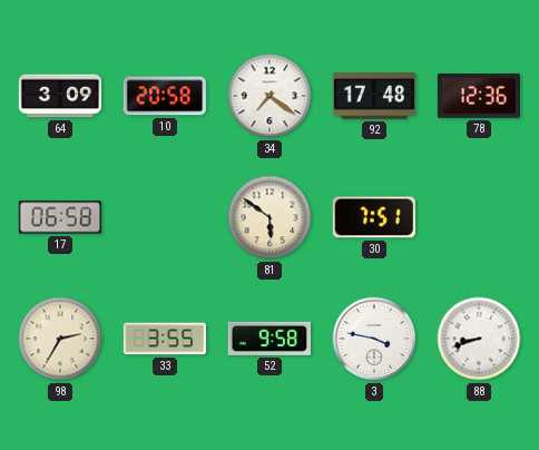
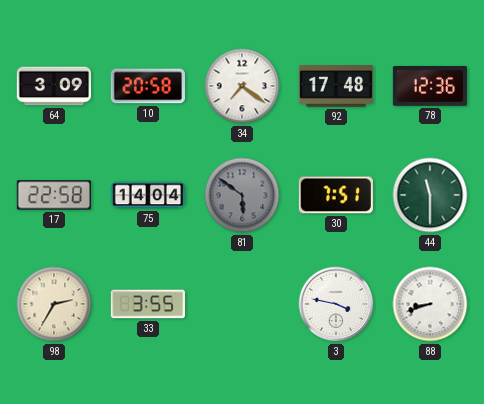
17: 06:58 -> 22:58
75: none -> 14:04
81 dial: cream -> grey
44: none -> 11:30
52: 9:58 -> none
